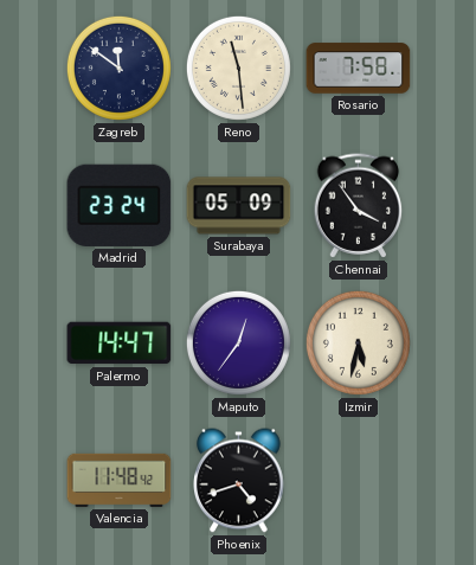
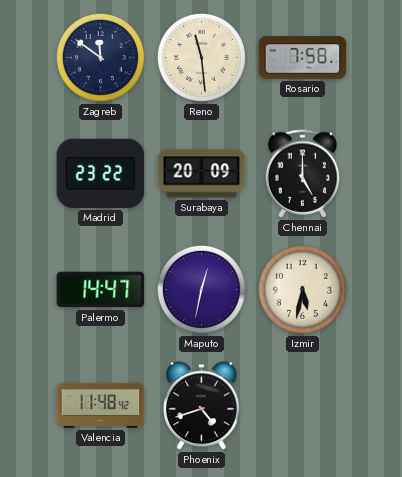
Madrid: 23:24 -> 23:22
Surabaya: 05:09 -> 20:09
Chennai: 3:54 -> 5:00
Maputo: 12:36 -> 12:32
